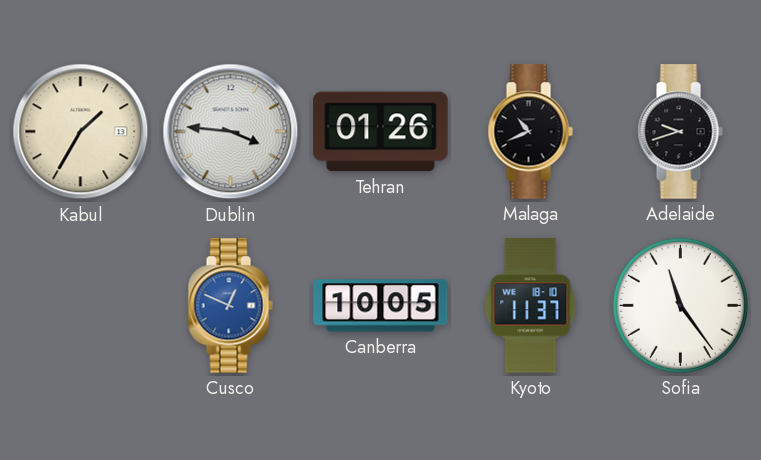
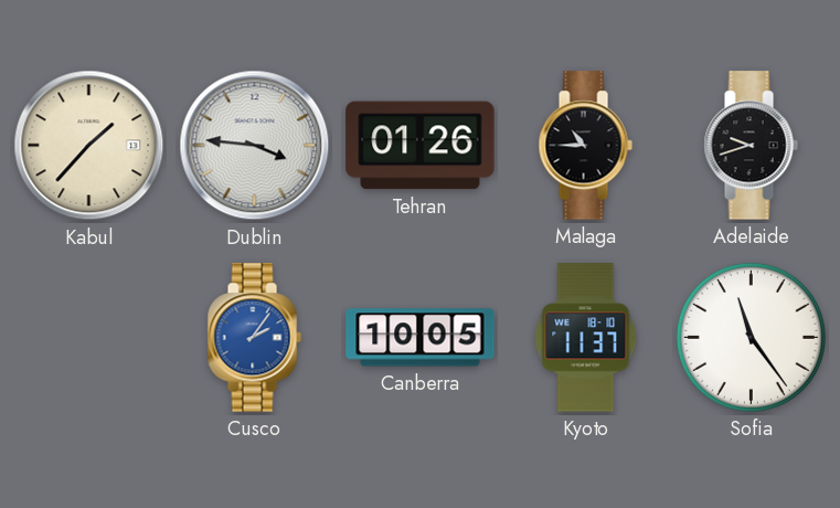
Kabul: 1:35 -> 1:37
Malaga: 10:41 -> 10:45
Cusco: 12:49 -> 2:06
